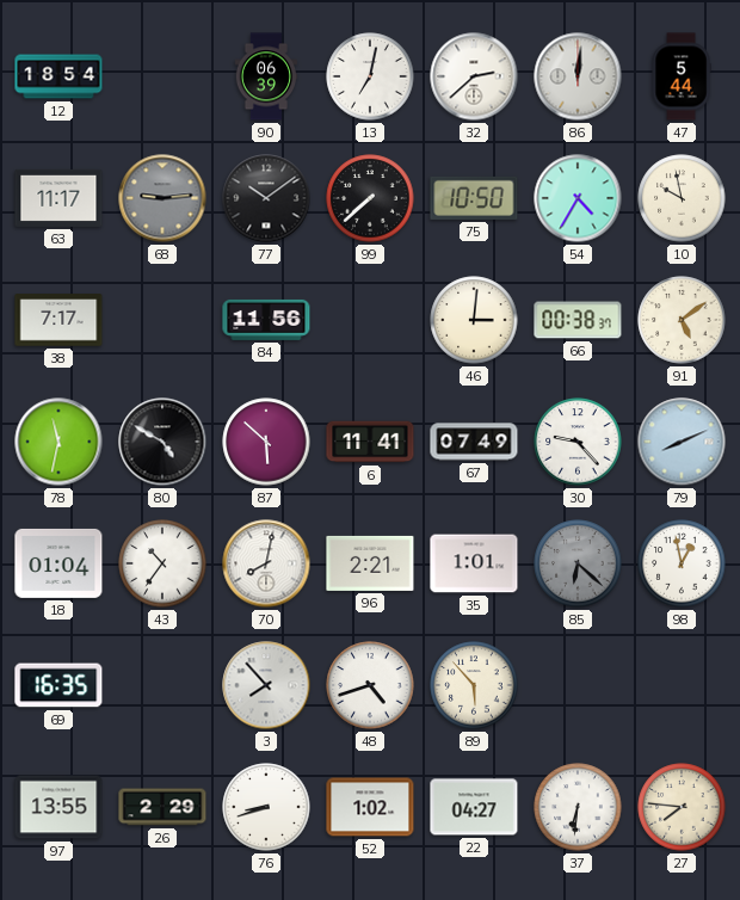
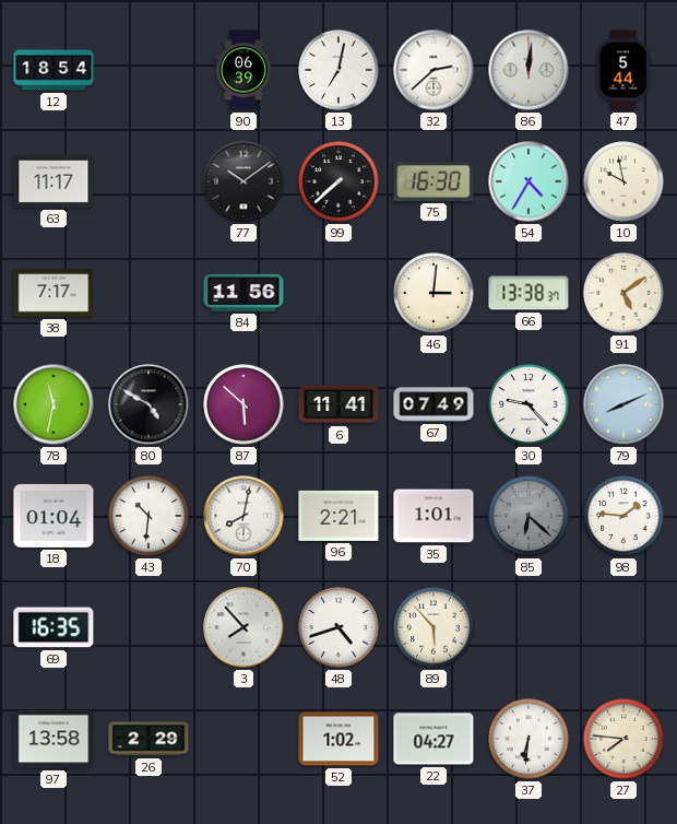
68: 9:14 -> none
75: 10:50 -> 16:30
66: 00:38 -> 13:38
43: 10:36 -> 10:31
98: 12:58 -> 1:46
97: 13:55 -> 13:58
76: 8:42 -> none
